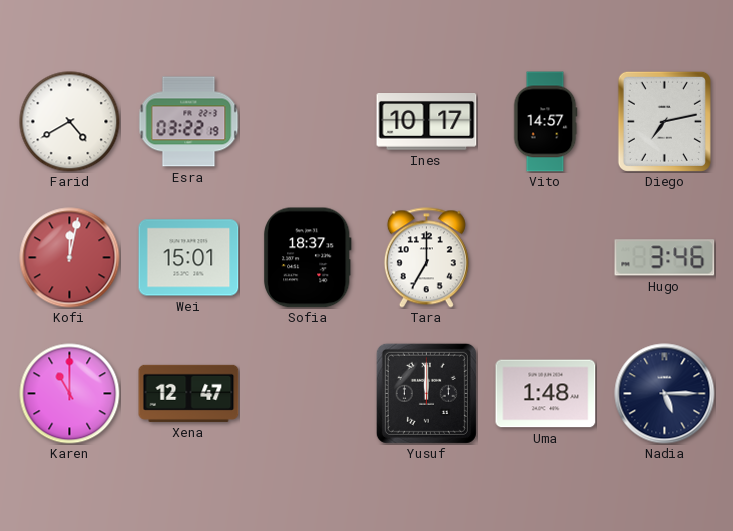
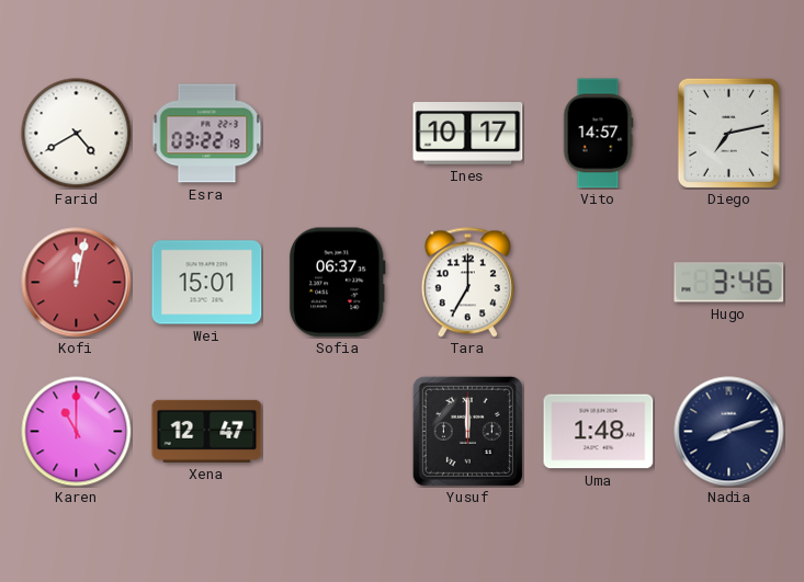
Sofia: 18:37 -> 06:37
Nadia: 5:15 -> 8:12
